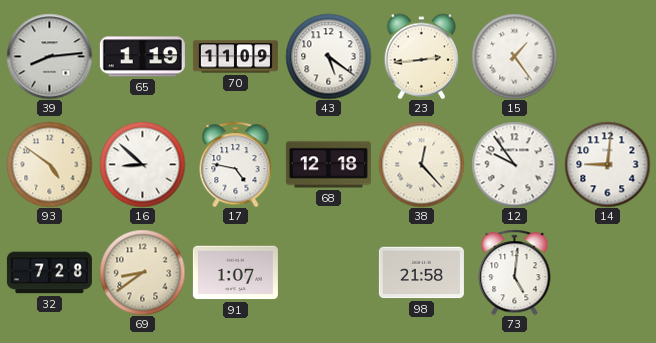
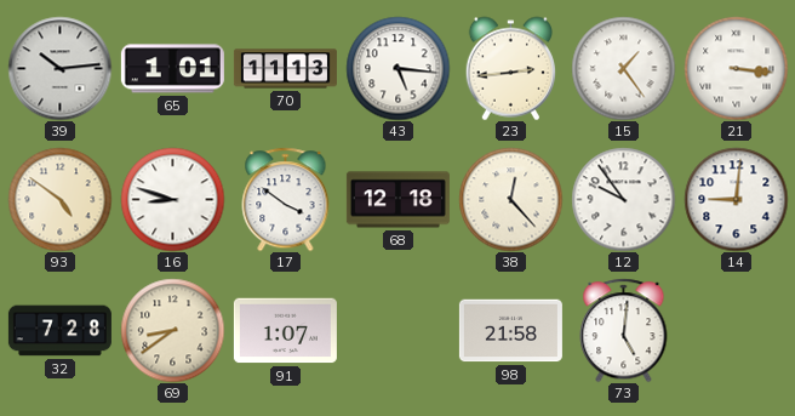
39: 8:14 -> 10:14
65: 1:19 -> 1:01
70: 11:09 -> 11:13
43: 5:21 -> 5:16
21: none -> 3:16
16: 8:52 -> 8:48
17: 4:47 -> 3:51
